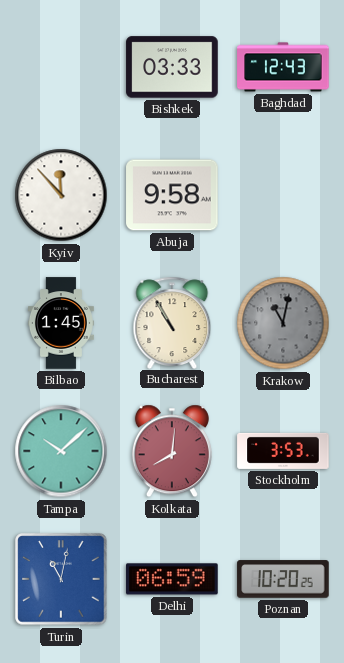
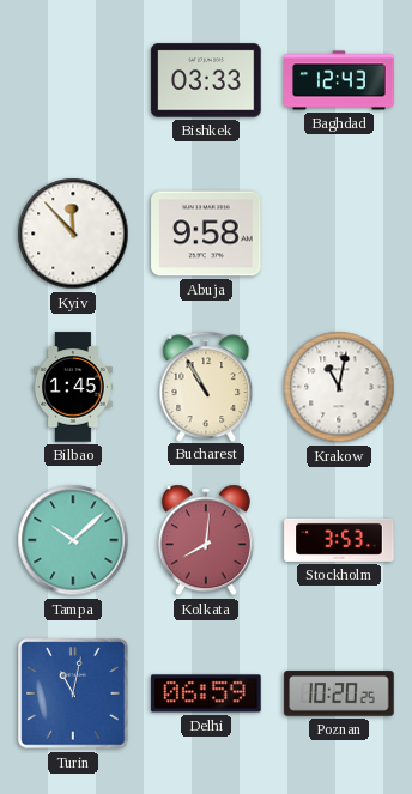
Krakow dial: grey -> white
